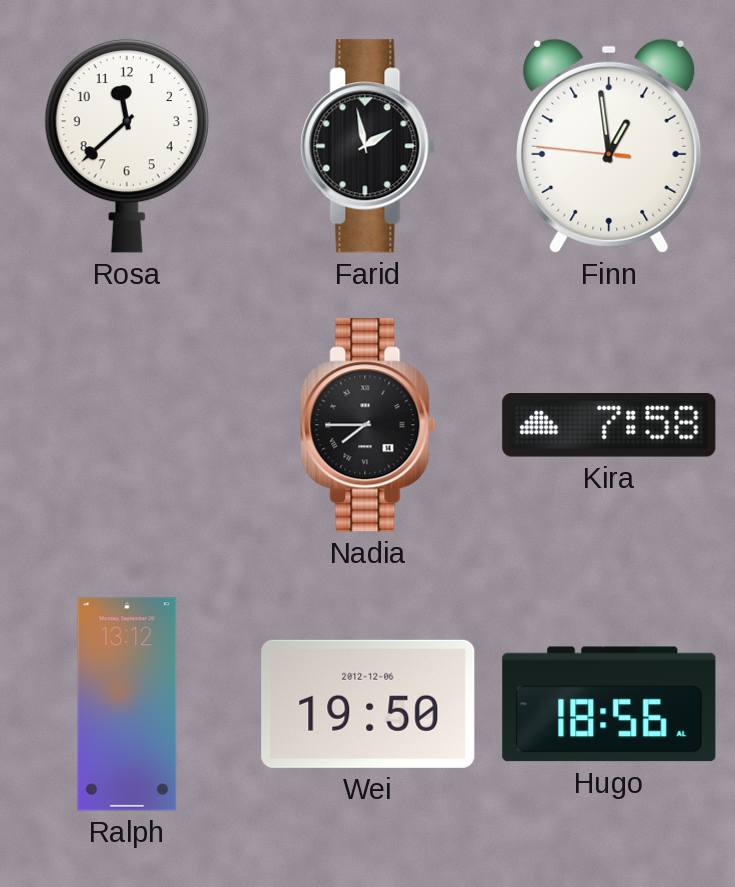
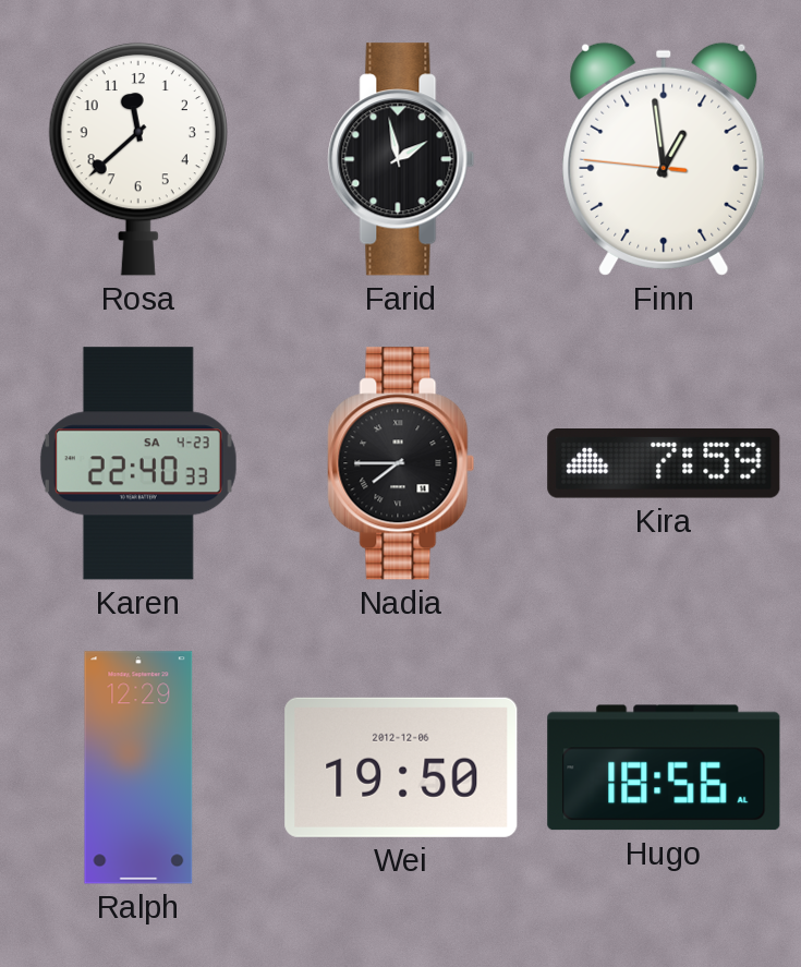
Karen: none -> 22:40
Kira: 7:58 -> 7:59
Ralph: 13:12 -> 12:29
